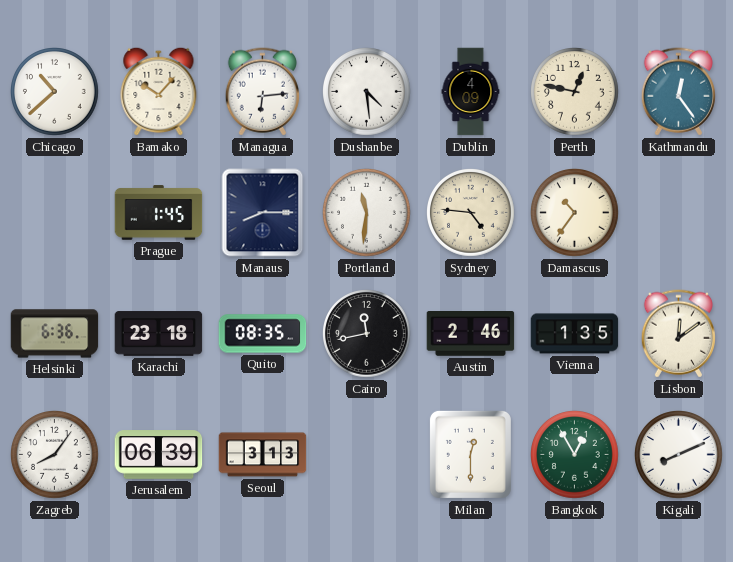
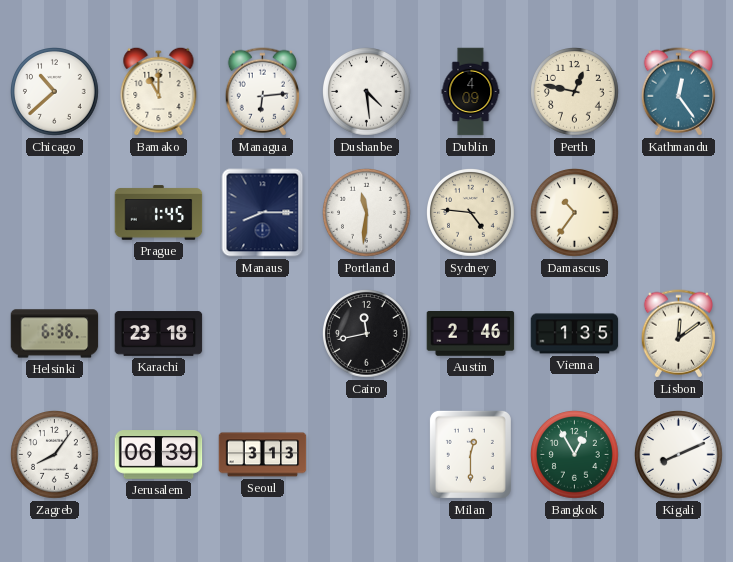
Bamako: 10:07 -> 11:00
Quito: 08:35 -> none
